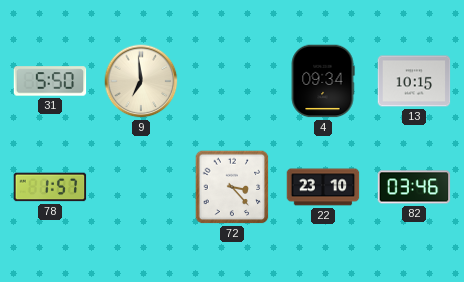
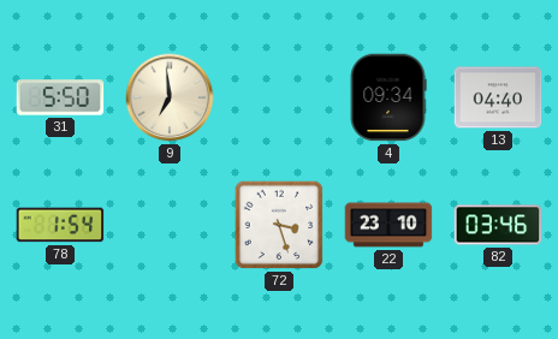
13: 10:15 -> 04:40
78: 1:57 -> 1:54
72: 3:23 -> 3:27
